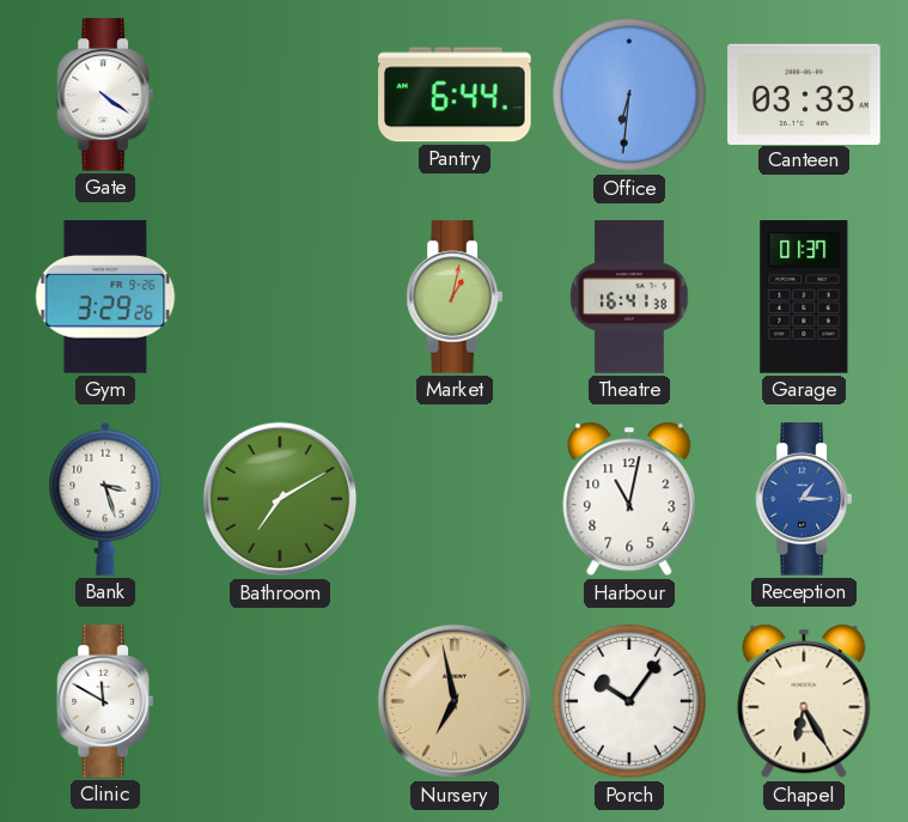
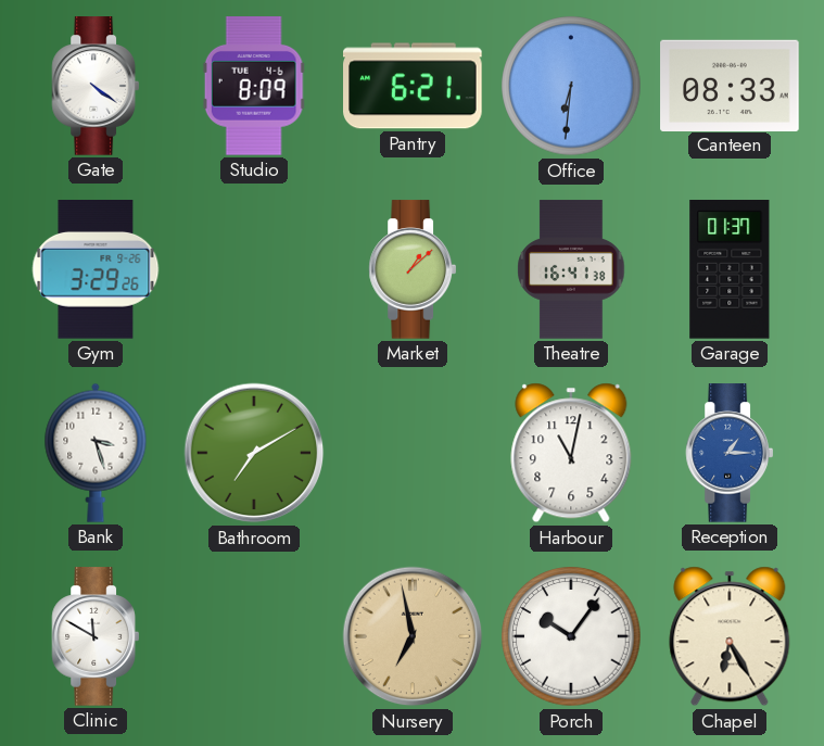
Studio: none -> 8:09
Pantry: 6:44 -> 6:21
Canteen: 03:33 -> 08:33
Market: 1:02 -> 1:08
